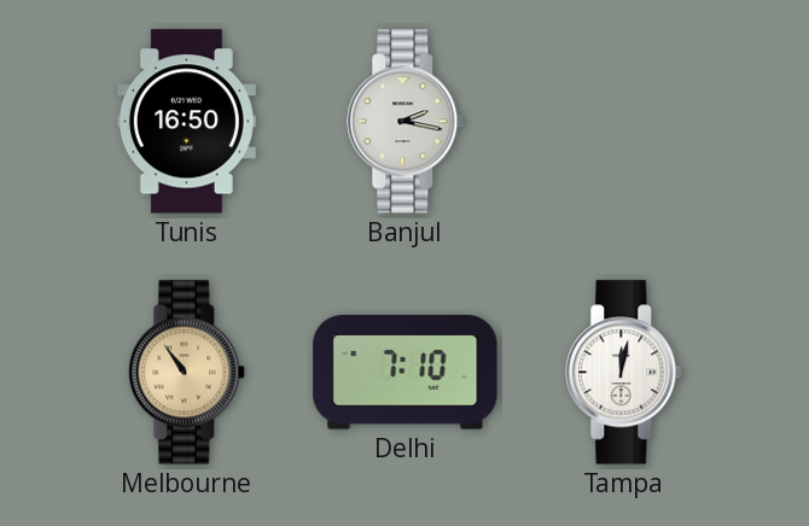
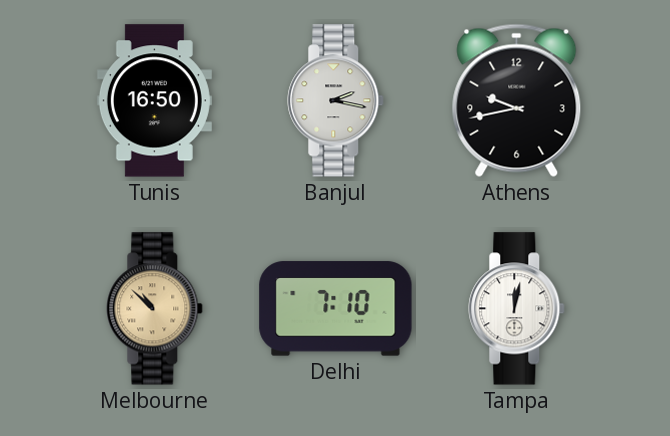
Athens: none -> 9:43
Melbourne: 10:54 -> 10:52
